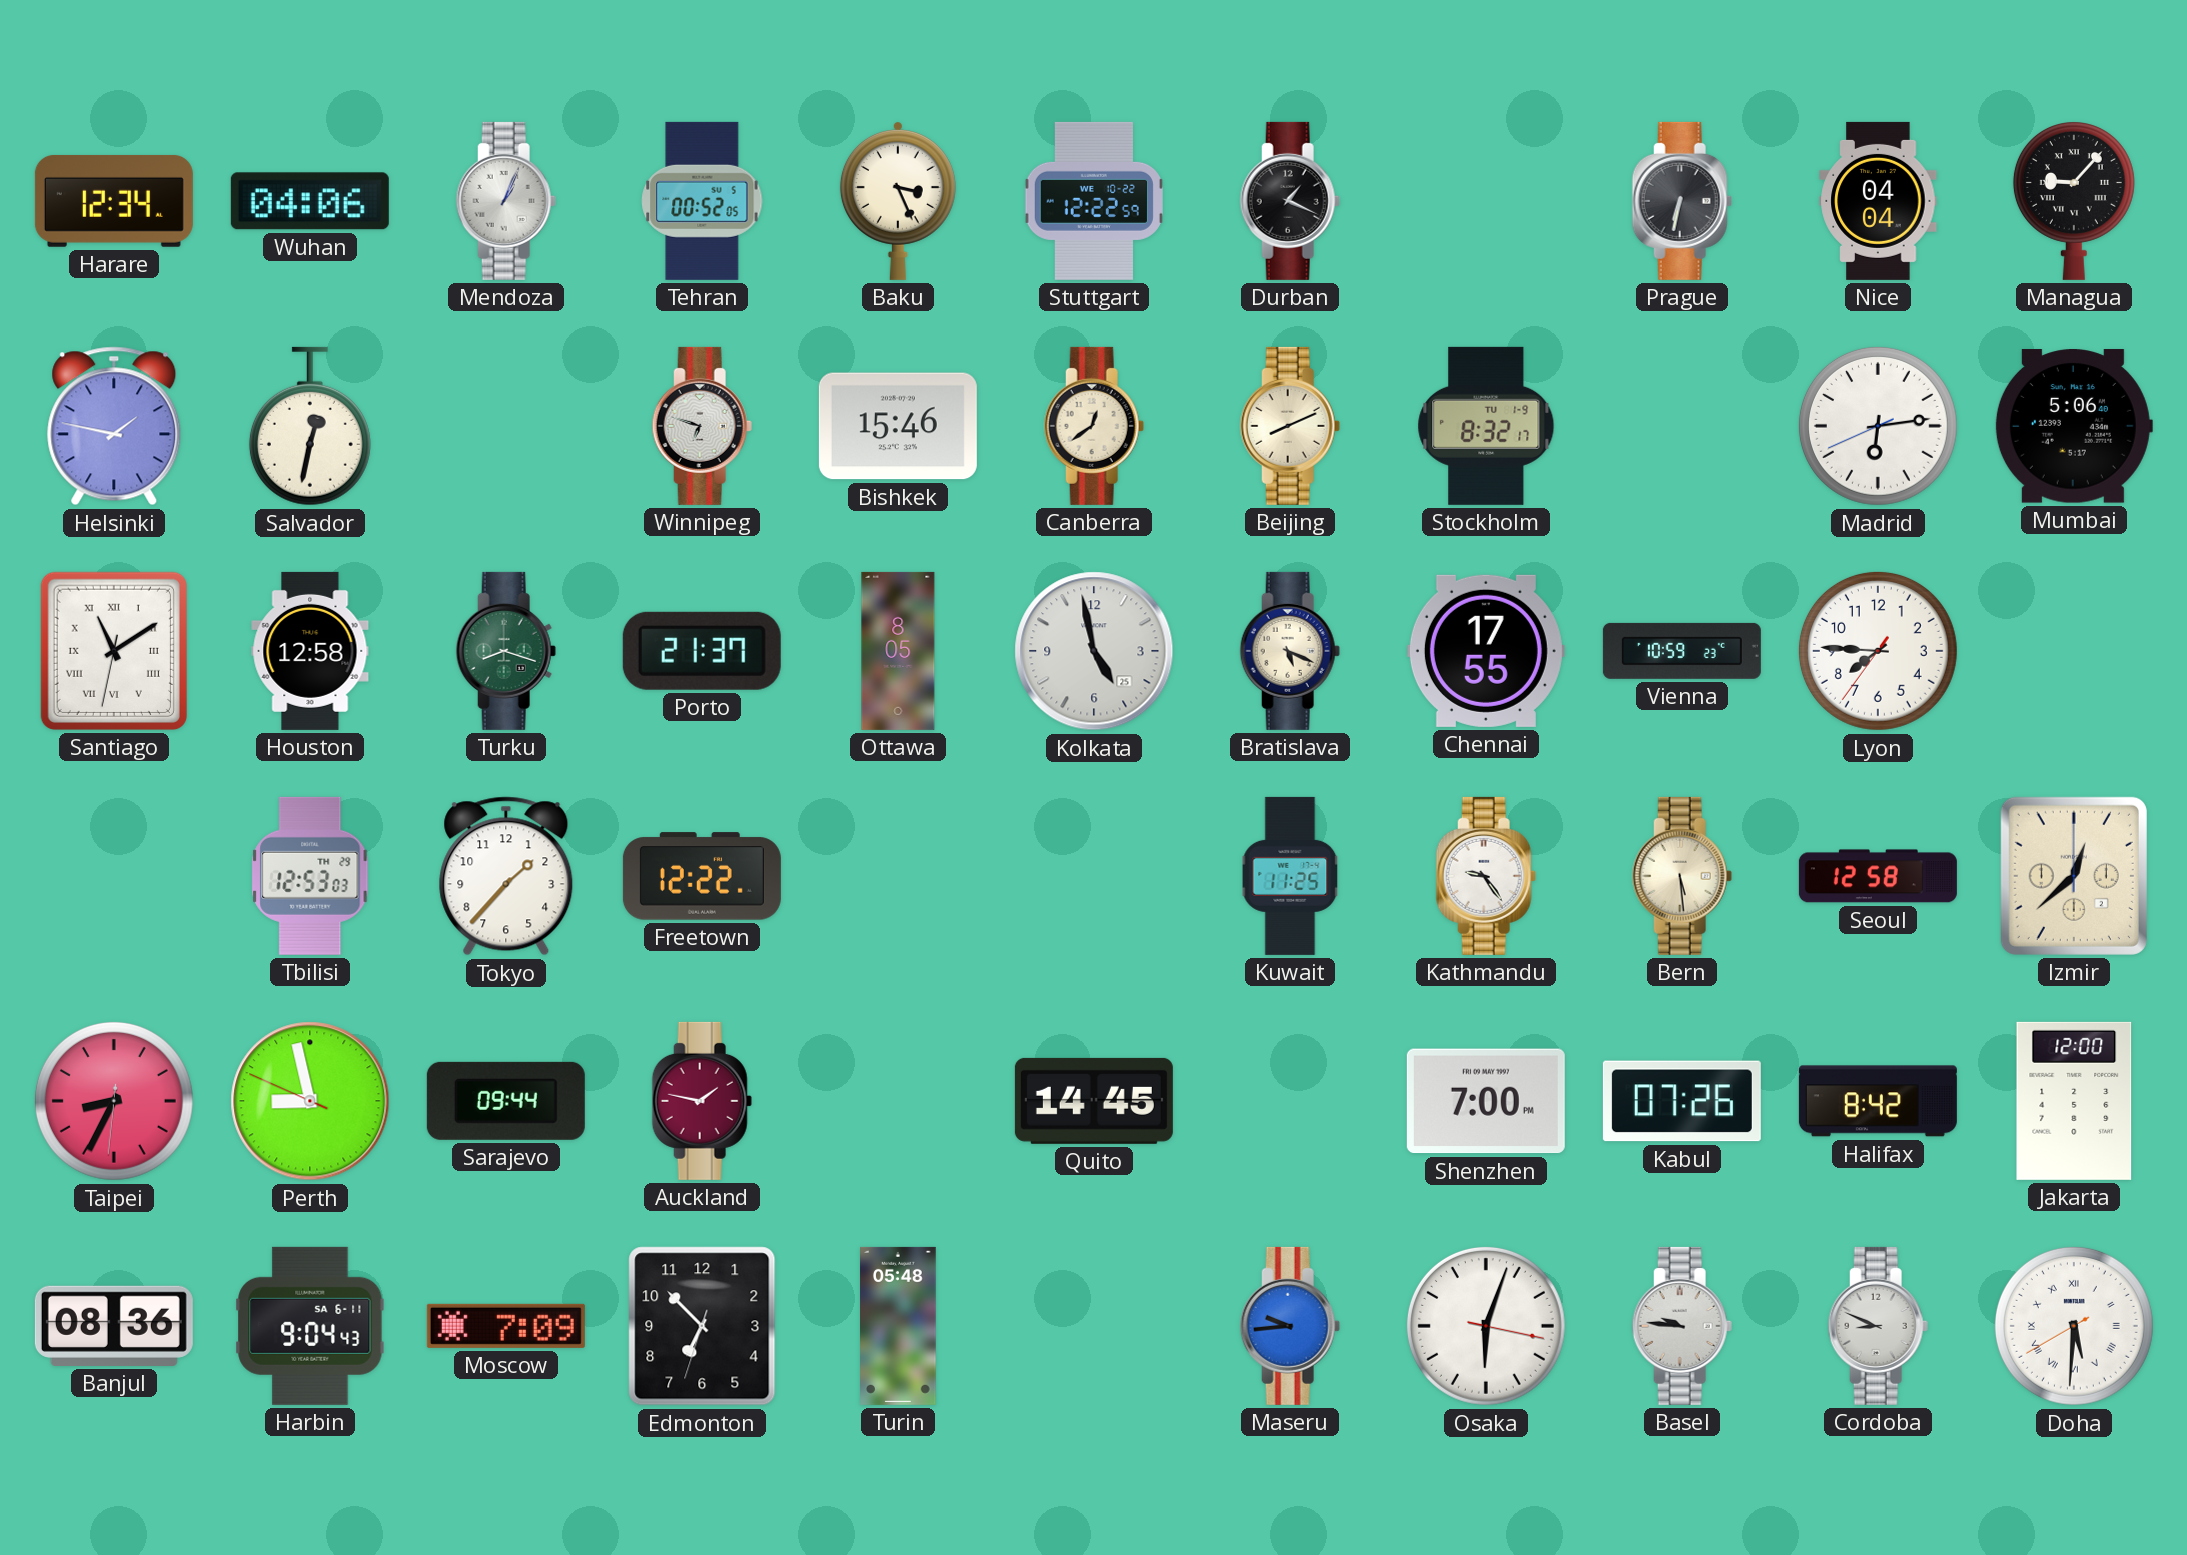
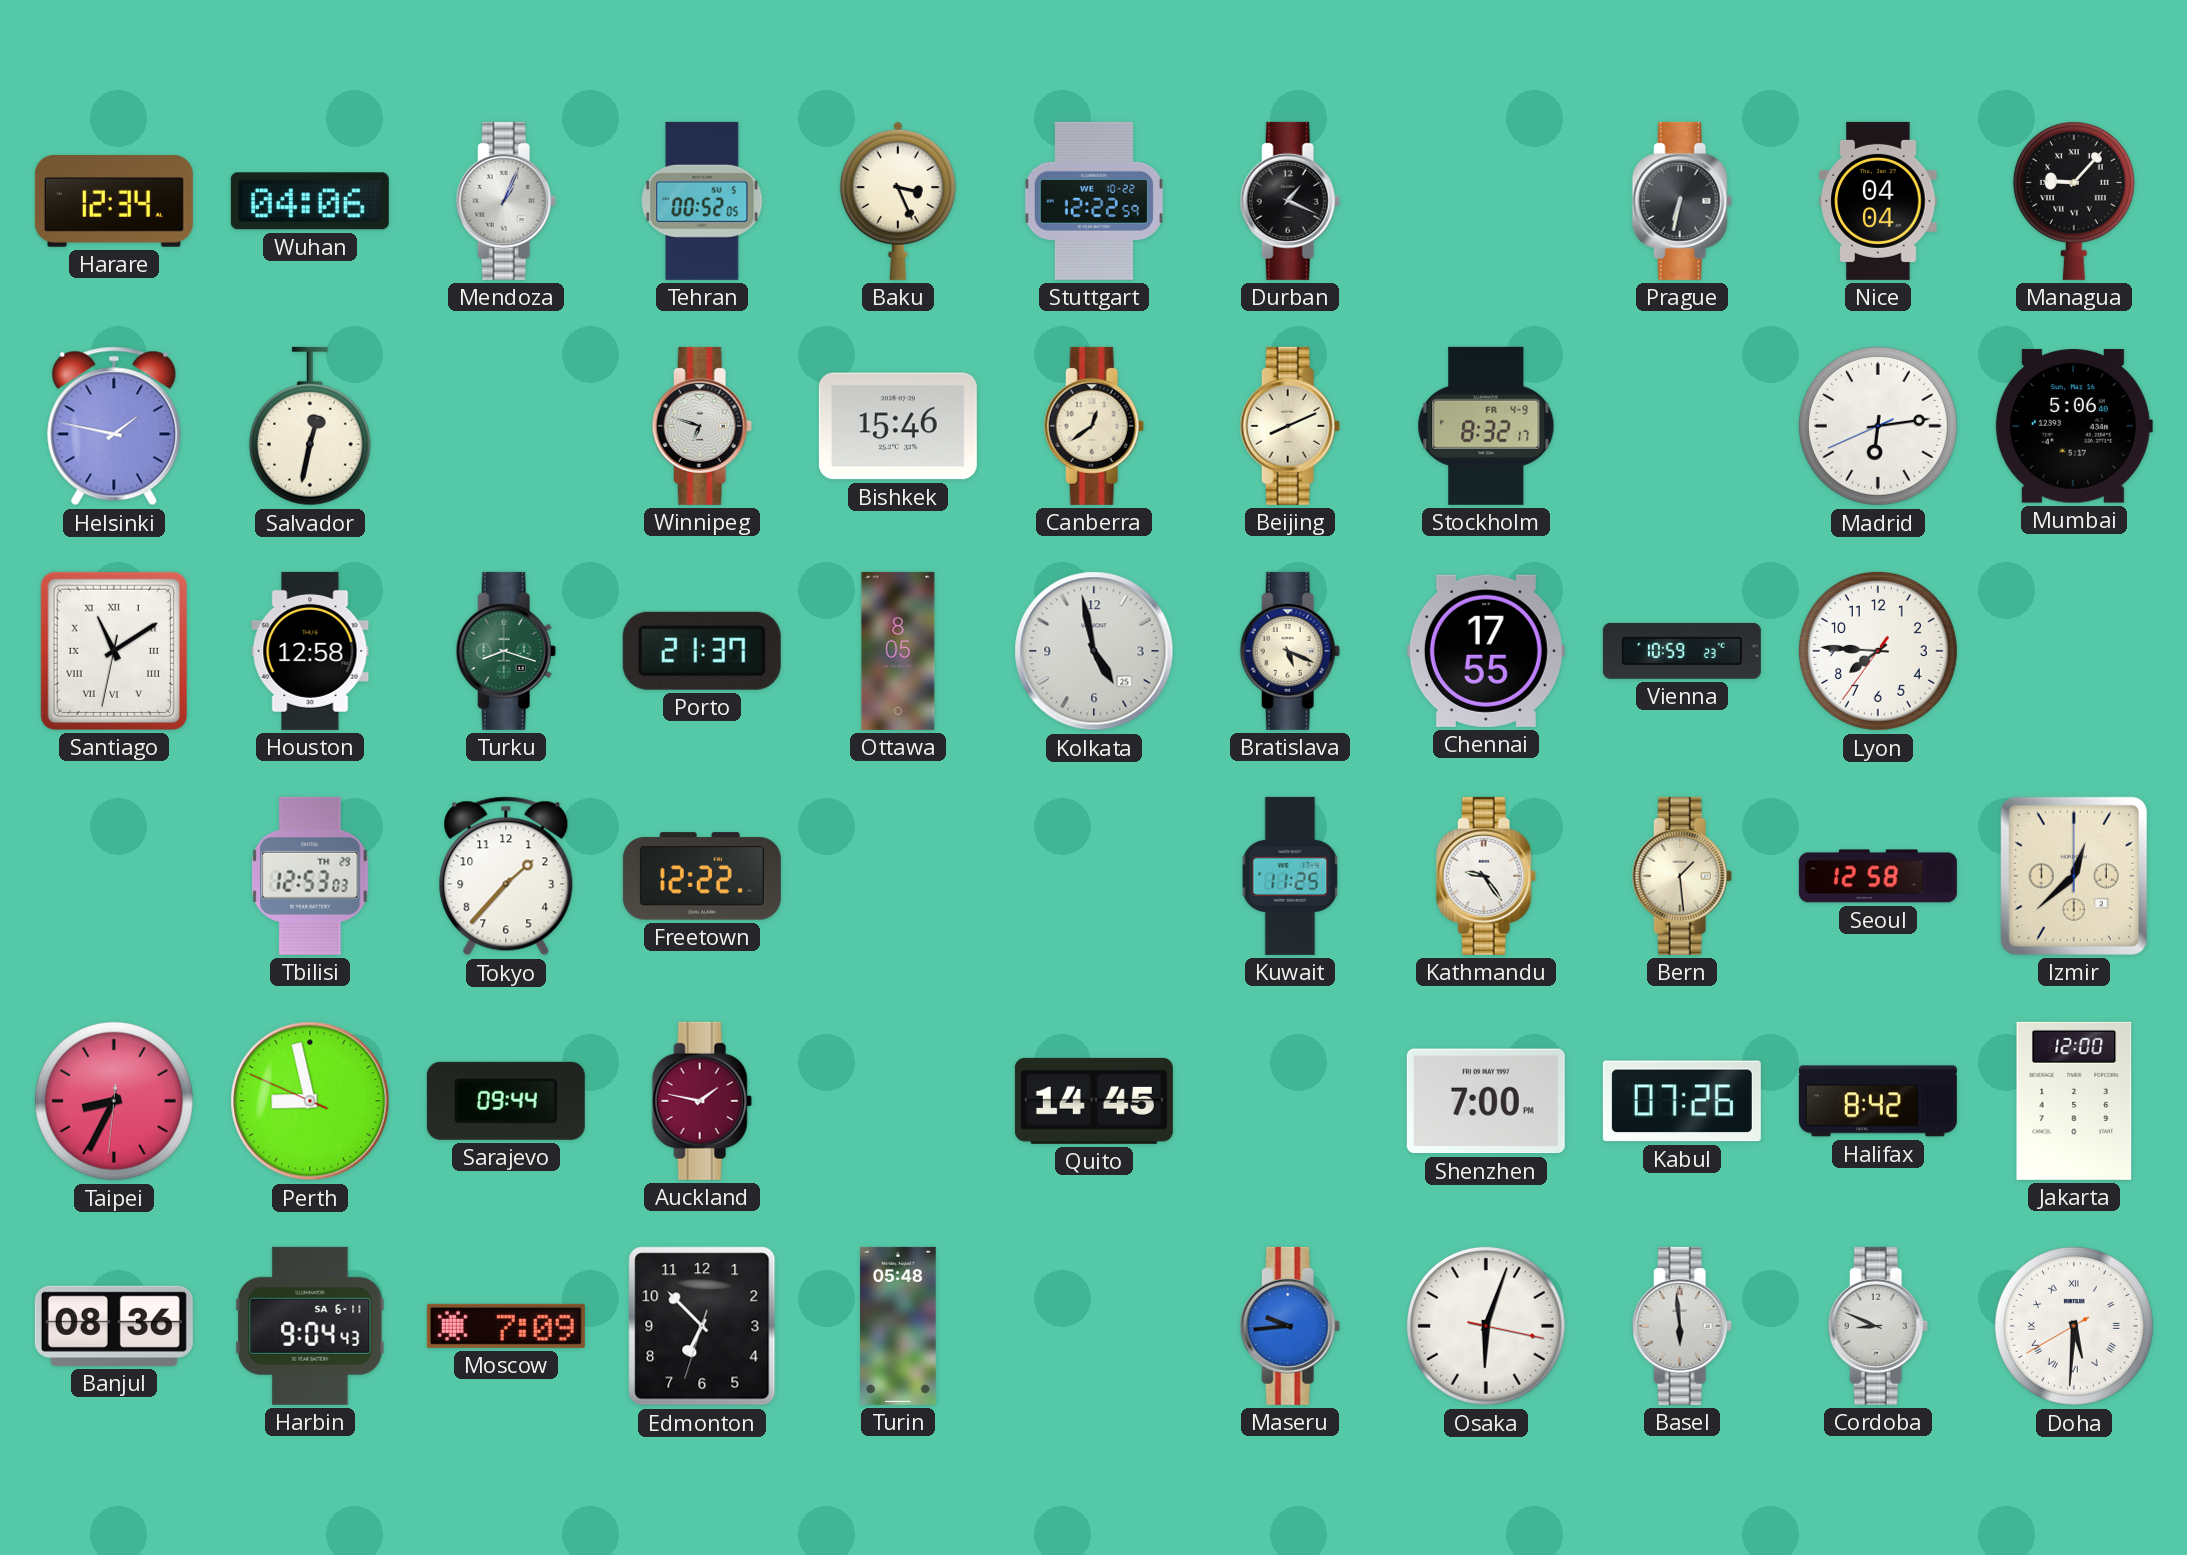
Stockholm date: TU 1-9 -> FR 4-9
Bern: 5:29 -> 1:29
Basel: 9:46 -> 5:59
